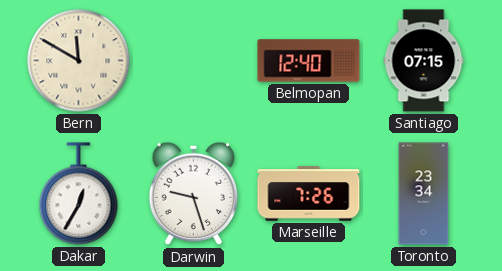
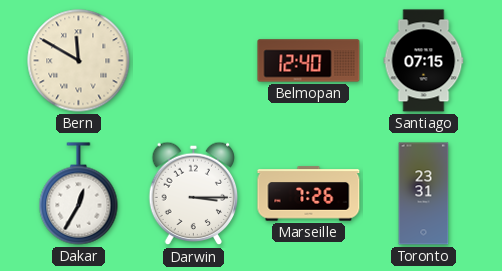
Darwin: 9:27 -> 3:15
Toronto: 23:34 -> 23:31
